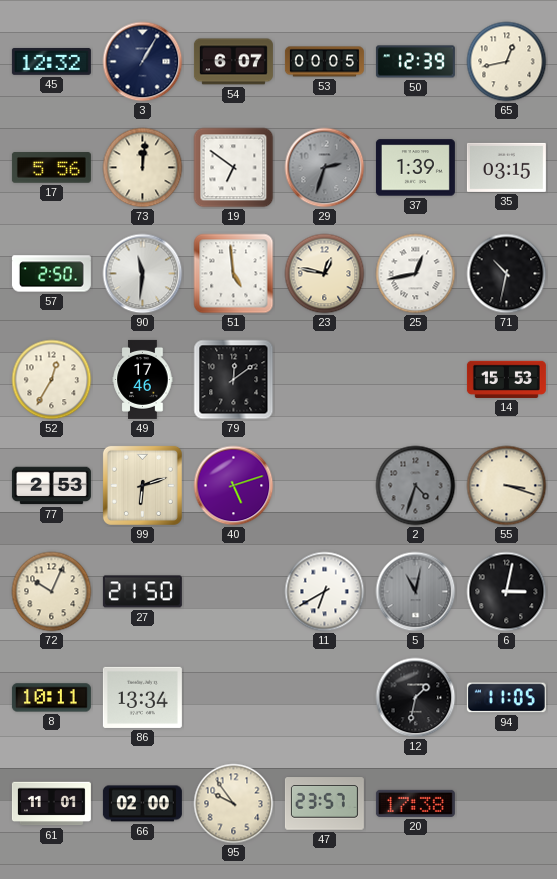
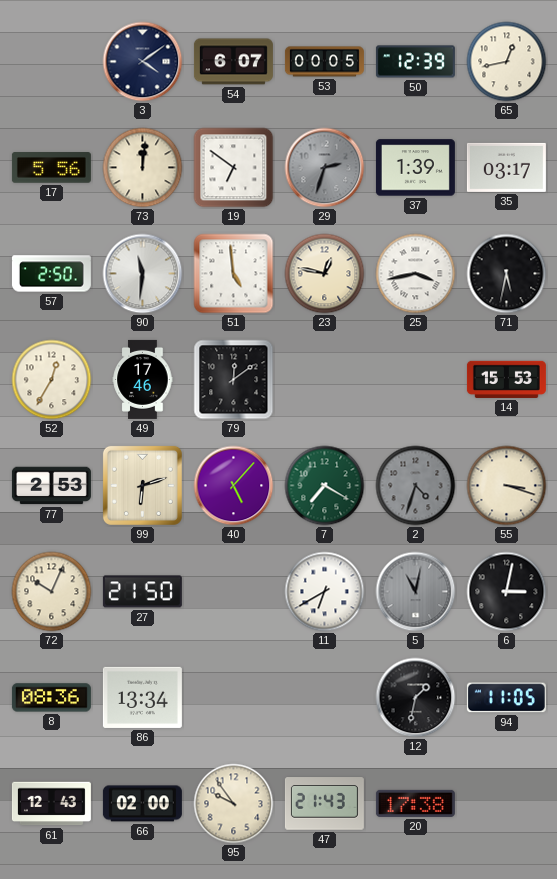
45: 12:32 -> none
3: 1:05 -> 4:09
35: 03:15 -> 03:17
25: 12:43 -> 3:43
71: 10:32 -> 5:32
40: 5:12 -> 5:07
7: none -> 7:20
8: 10:11 -> 08:36
61: 11:01 -> 12:43
47: 23:57 -> 21:43
